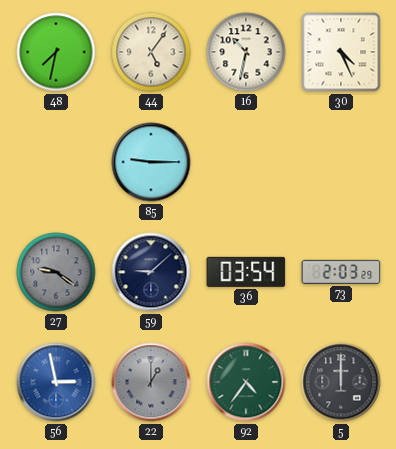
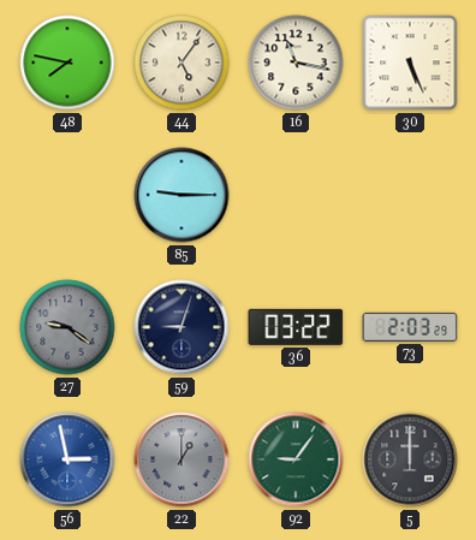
48: 7:32 -> 7:47
16: 10:32 -> 11:17
30: 4:26 -> 5:26
59: 9:08 -> 9:03
36: 03:54 -> 03:22
92: 4:36 -> 9:06
